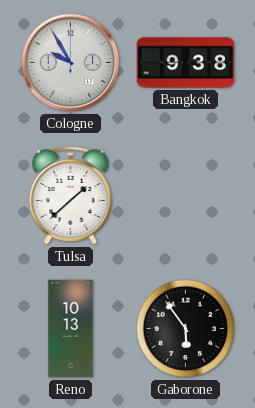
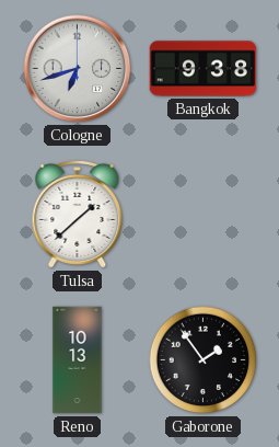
Cologne: 9:55 -> 6:42
Gaborone: 5:54 -> 1:54
